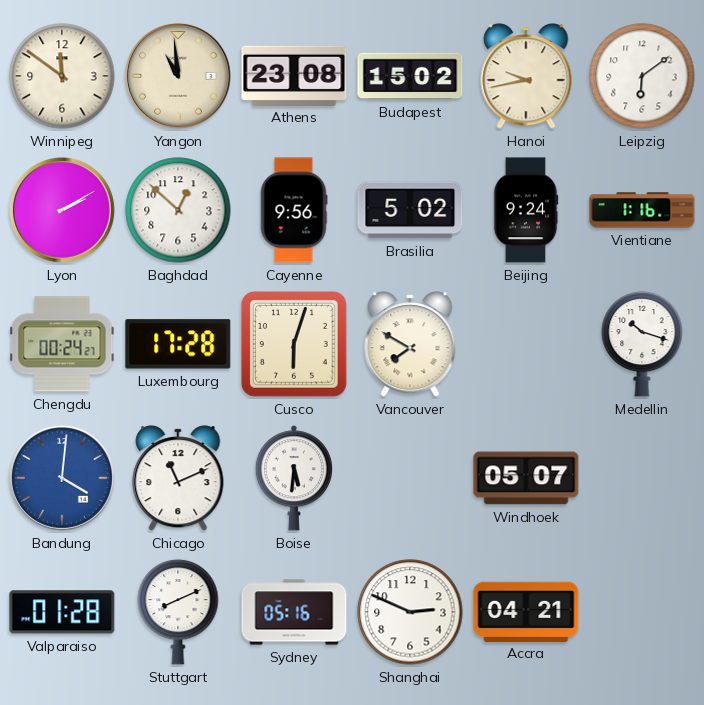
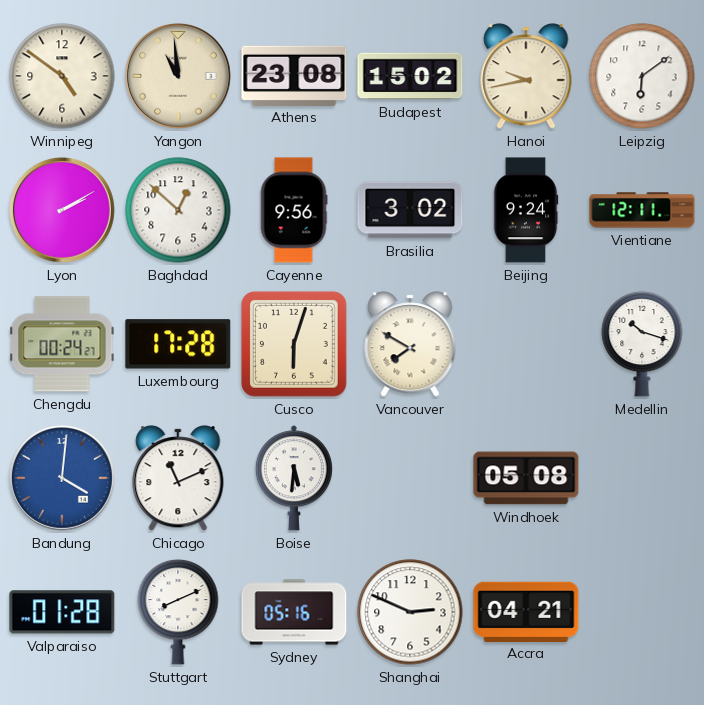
Winnipeg: 11:51 -> 4:51
Brasilia: 5:02 -> 3:02
Vientiane: 1:16 -> 12:11
Windhoek: 05:07 -> 05:08
